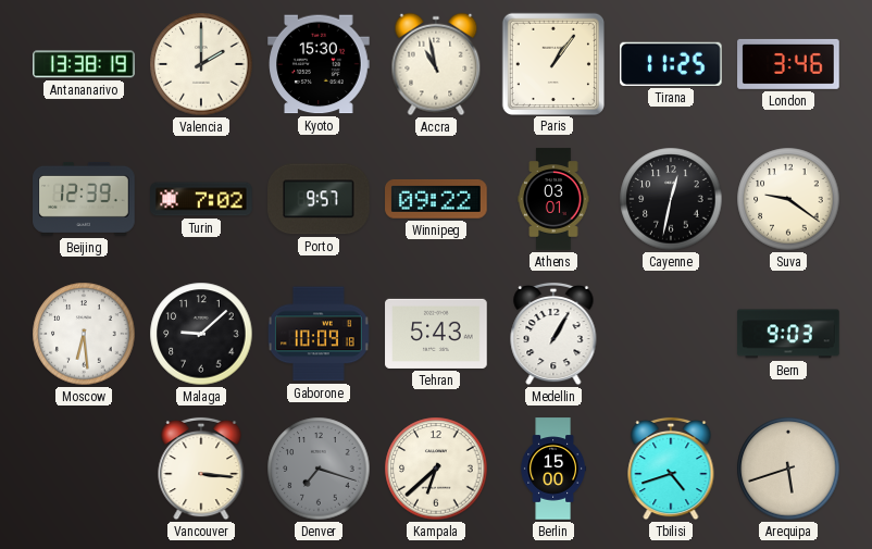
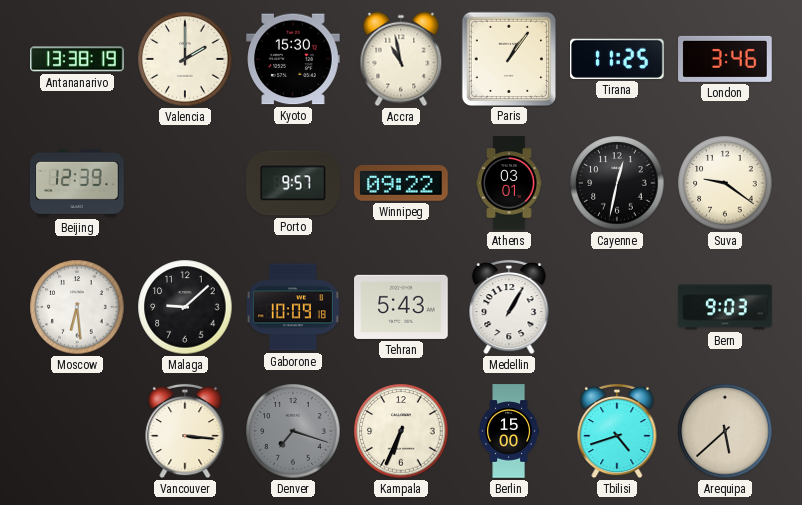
Turin: 7:02 -> none
Kampala: 6:38 -> 6:34
Arequipa: 5:42 -> 5:38
